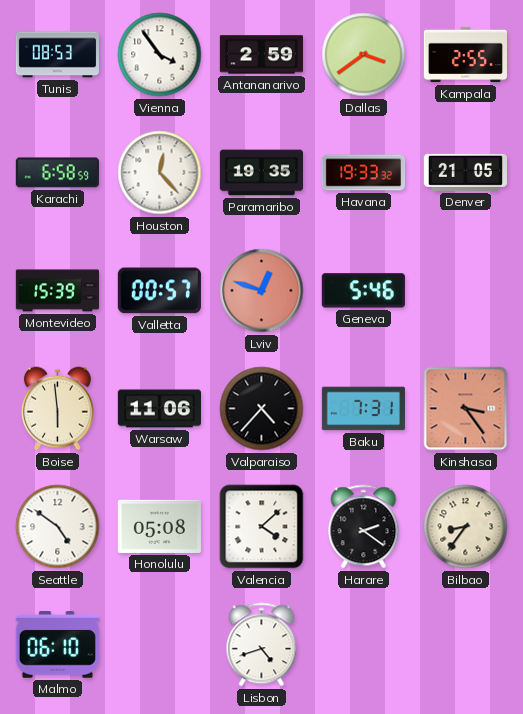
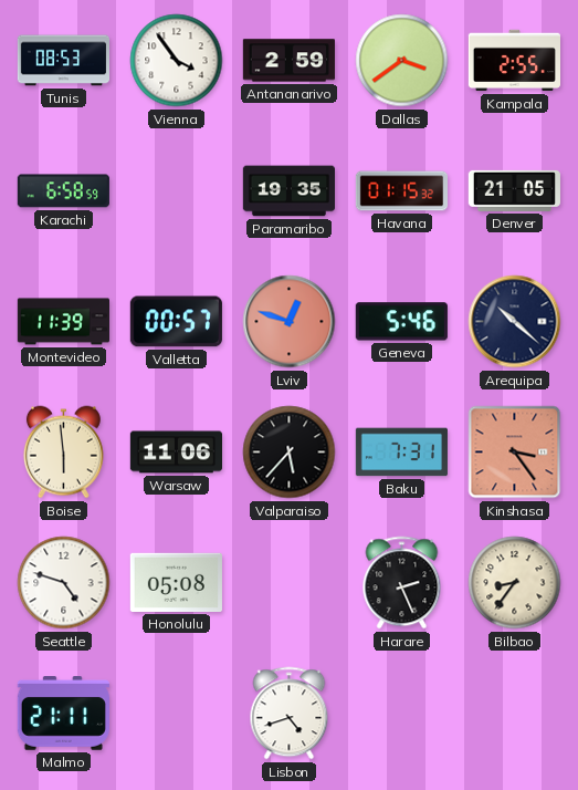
Houston: 12:23 -> none
Havana: 19:33 -> 01:15
Montevideo: 15:39 -> 11:39
Arequipa: none -> 10:22
Valparaiso: 4:37 -> 5:37
Seattle: 4:51 -> 4:48
Valencia: 4:08 -> none
Harare: 2:21 -> 2:26
Malmo: 06:10 -> 21:11
